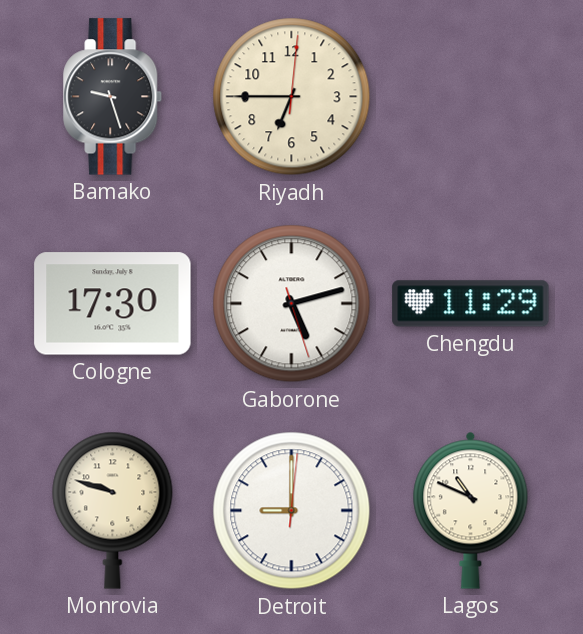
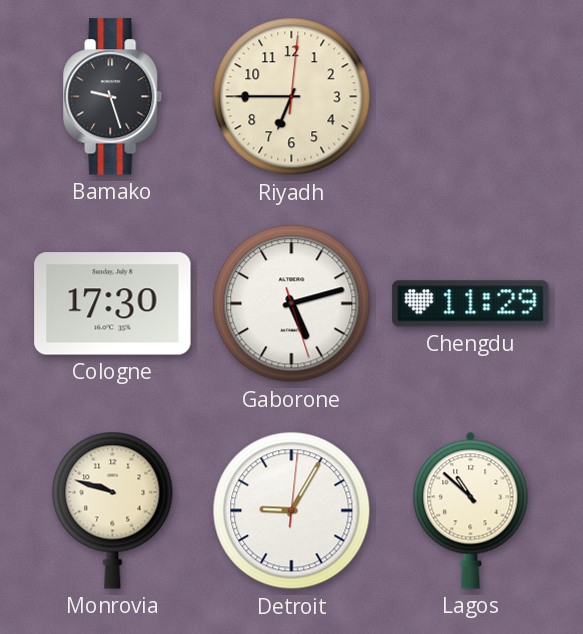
Detroit: 9:00 -> 9:05
Lagos: 10:49 -> 10:52
